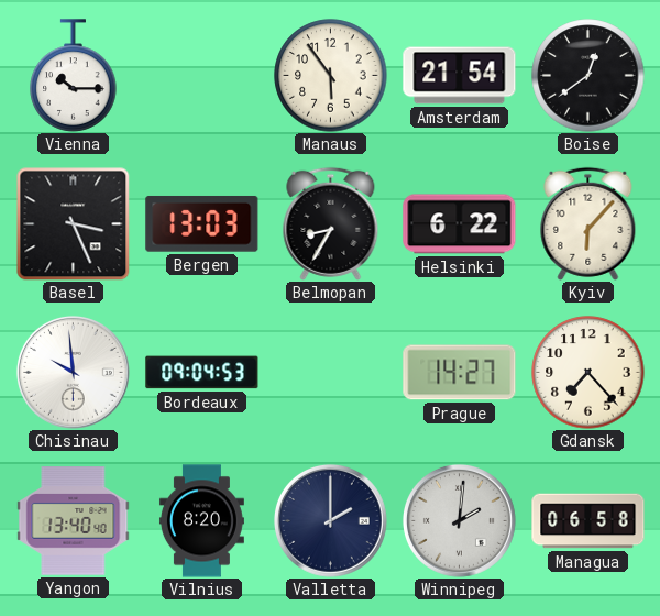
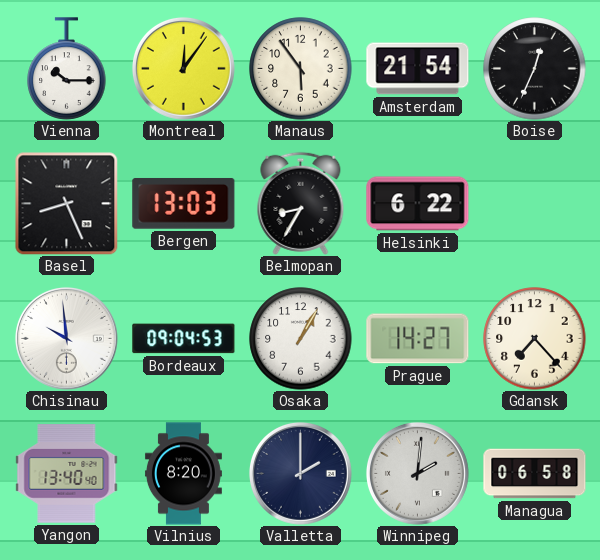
Montreal: none -> 12:06
Boise: 12:39 -> 12:34
Basel: 3:26 -> 8:26
Kyiv: 6:07 -> none
Osaka: none -> 1:05
